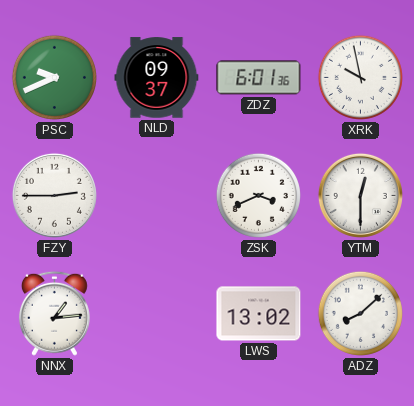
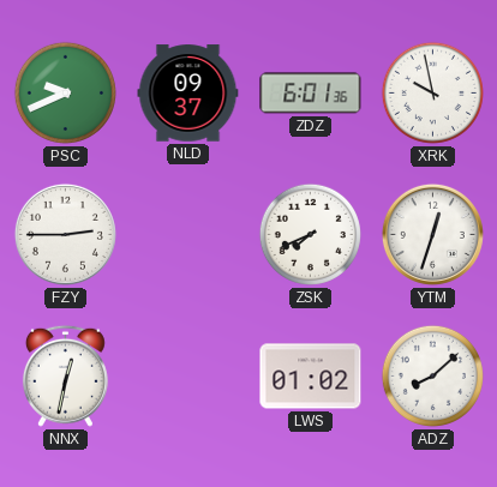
ZSK: 3:41 -> 7:41
YTM: 12:30 -> 12:33
NNX: 1:14 -> 12:32
LWS: 13:02 -> 01:02
